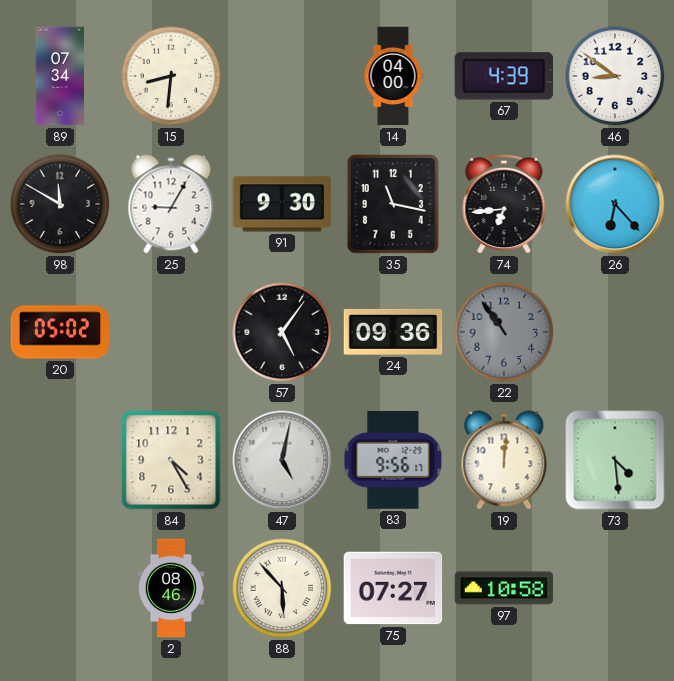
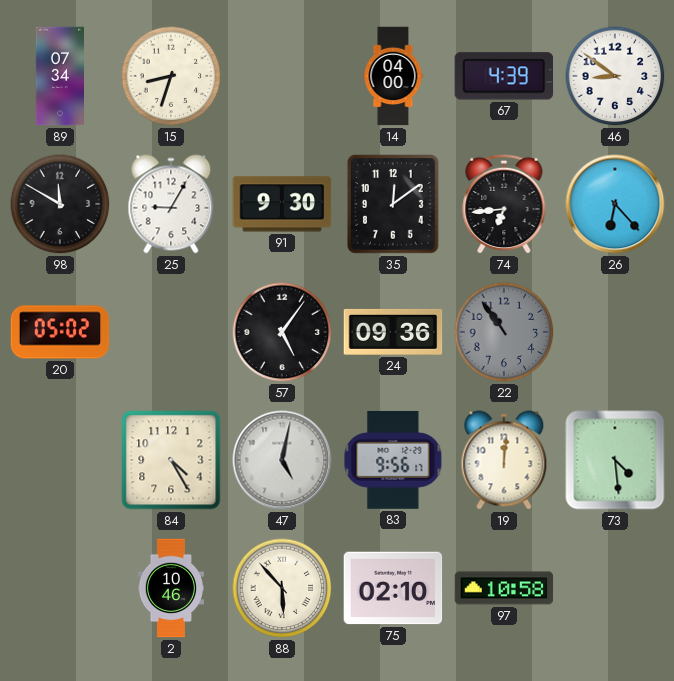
15: 8:31 -> 8:33
35: 11:17 -> 12:09
2: 08:46 -> 10:46
75: 07:27 -> 02:10
